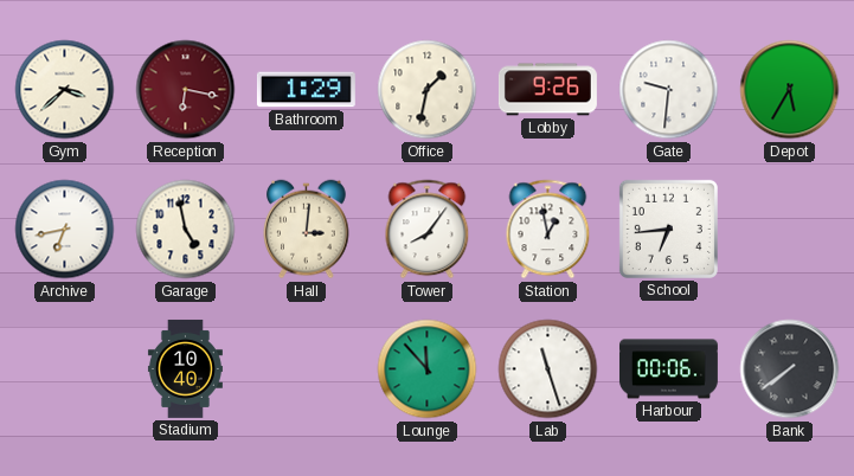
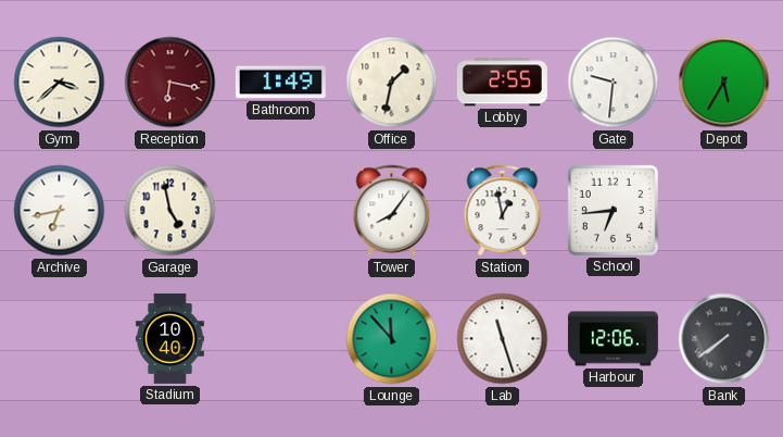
Bathroom: 1:29 -> 1:49
Lobby: 9:26 -> 2:55
Hall: 3:01 -> none
Harbour: 00:06 -> 12:06
